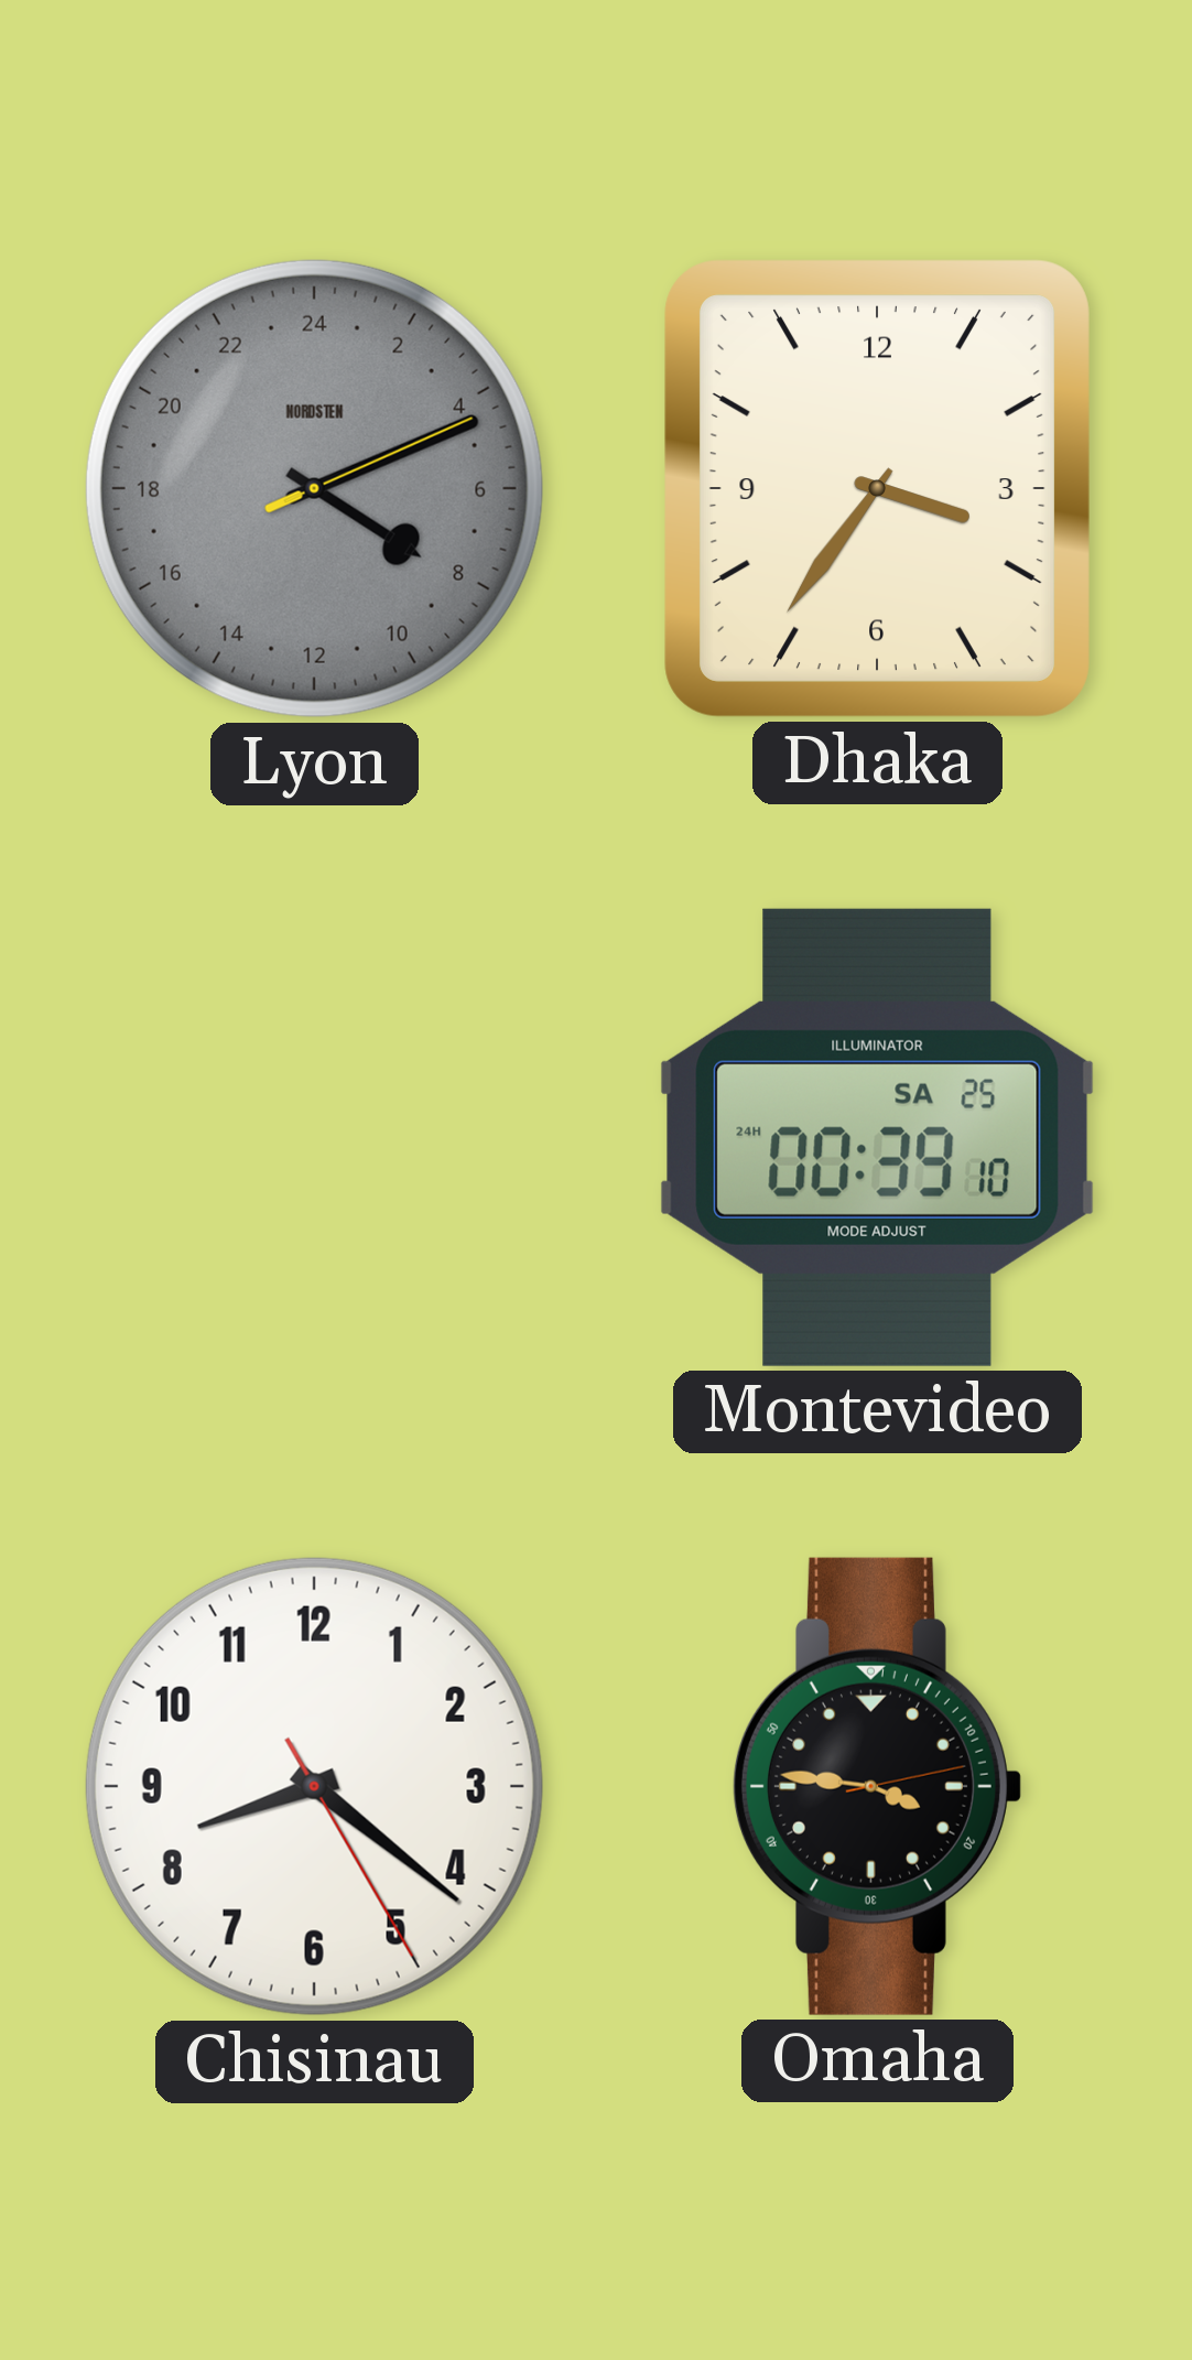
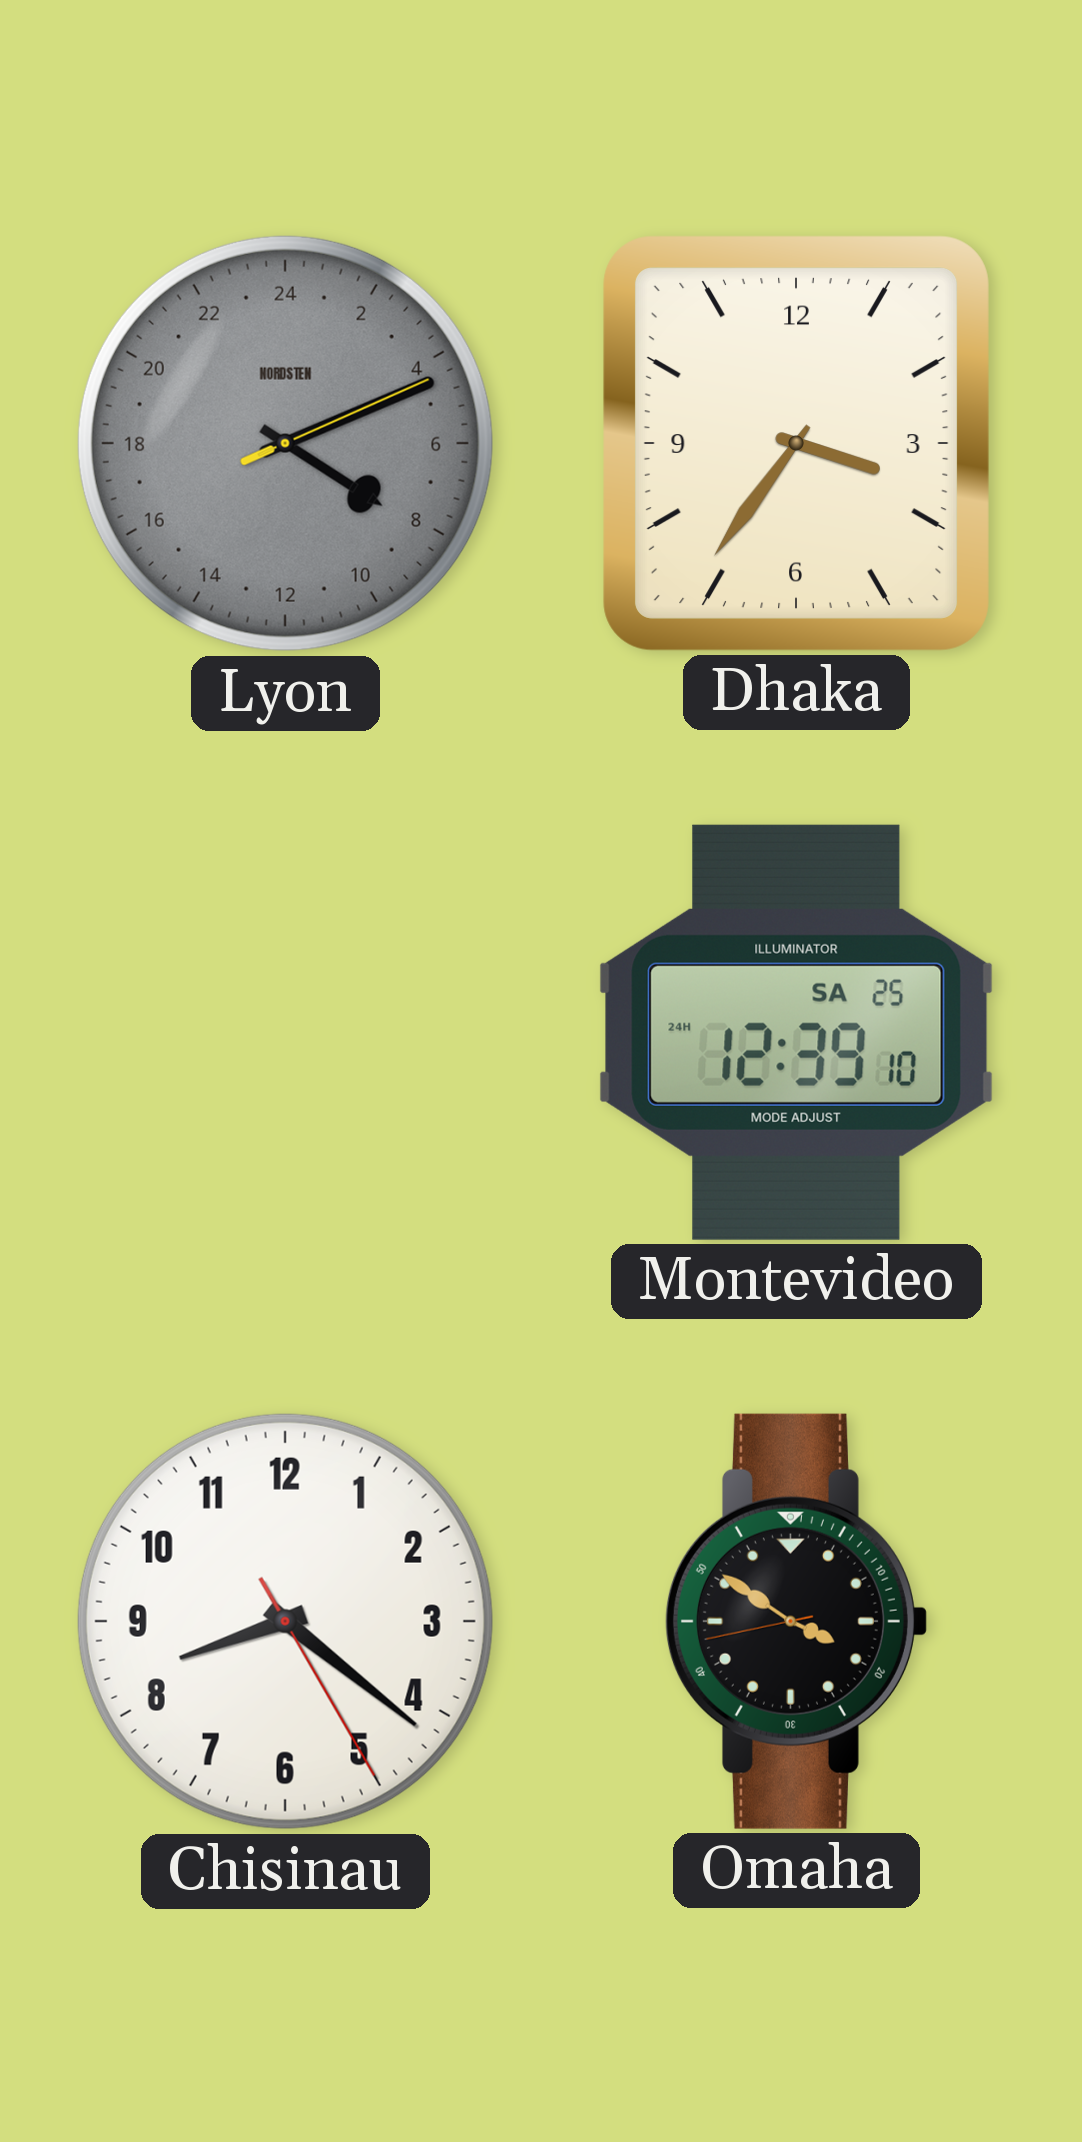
Montevideo: 00:39 -> 12:39
Omaha: 3:46 -> 3:50
